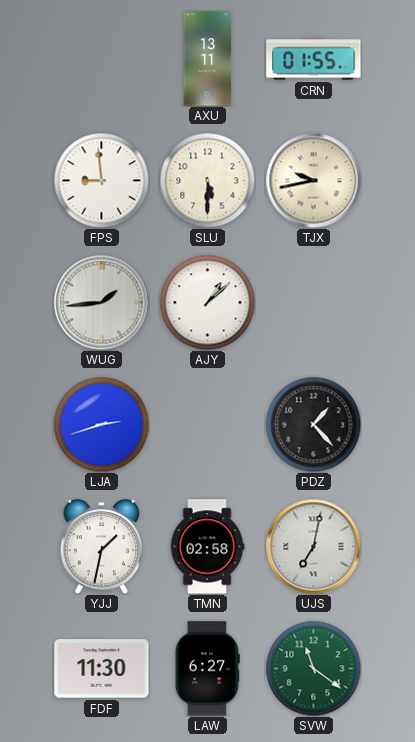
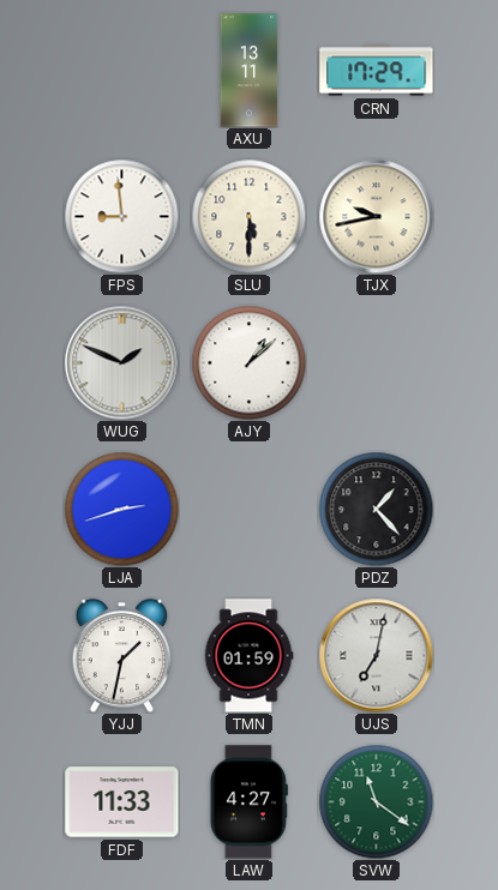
CRN: 01:55 -> 17:29
WUG: 1:44 -> 1:49
TMN: 02:58 -> 01:59
FDF: 11:30 -> 11:33
LAW: 6:27 -> 4:27
